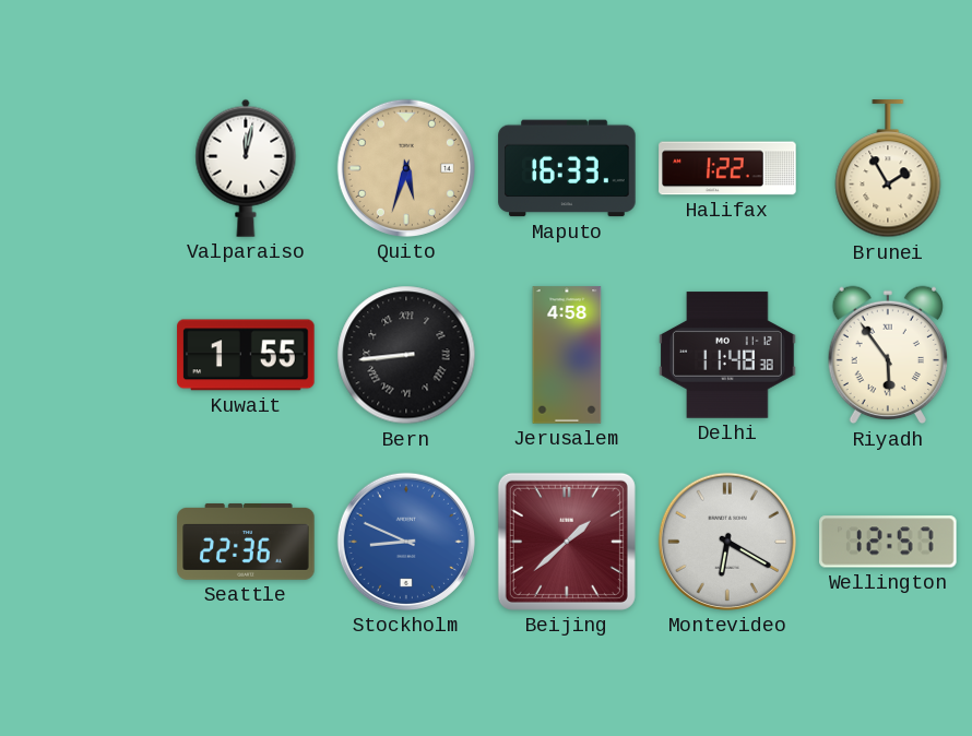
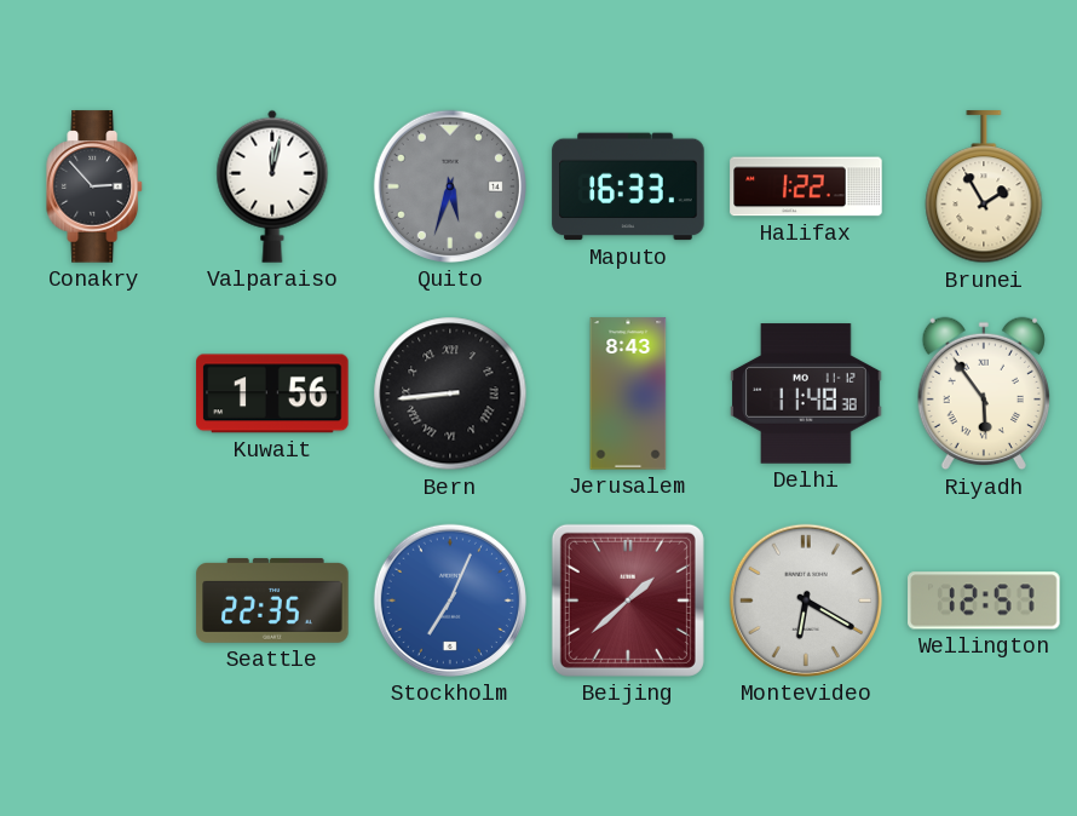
Conakry: none -> 2:53
Quito dial: champagne -> grey
Kuwait: 1:55 -> 1:56
Jerusalem: 4:58 -> 8:43
Seattle: 22:36 -> 22:35
Stockholm: 8:49 -> 7:04
